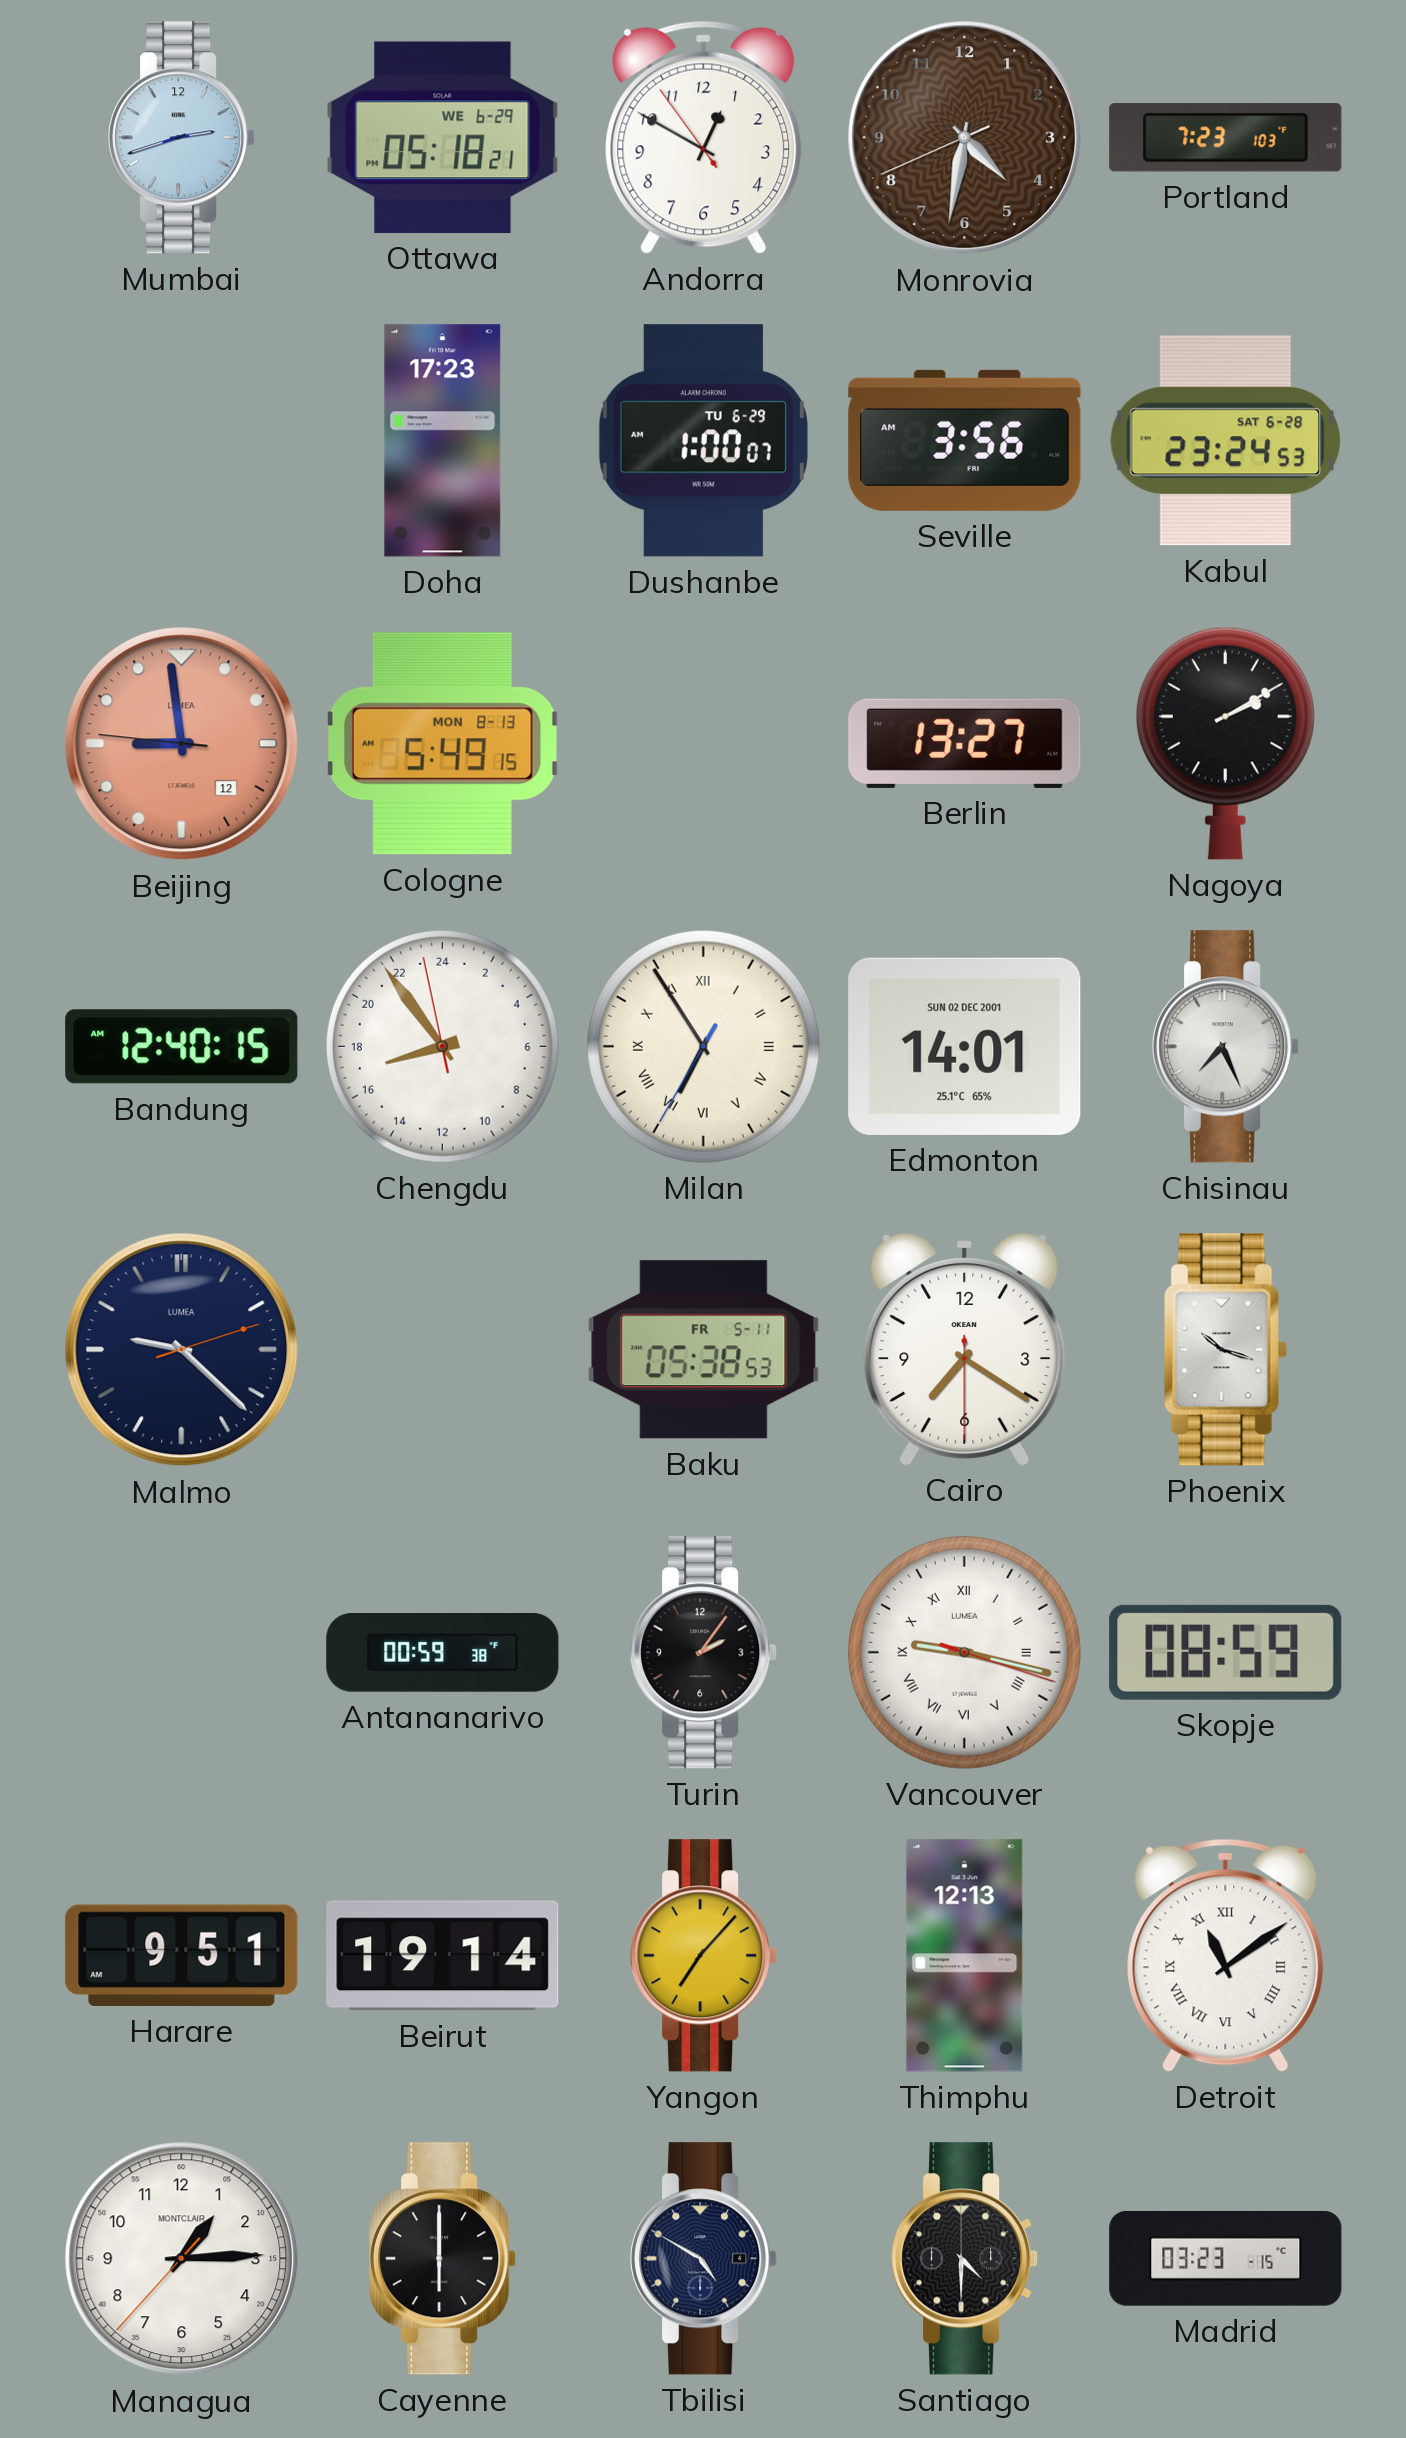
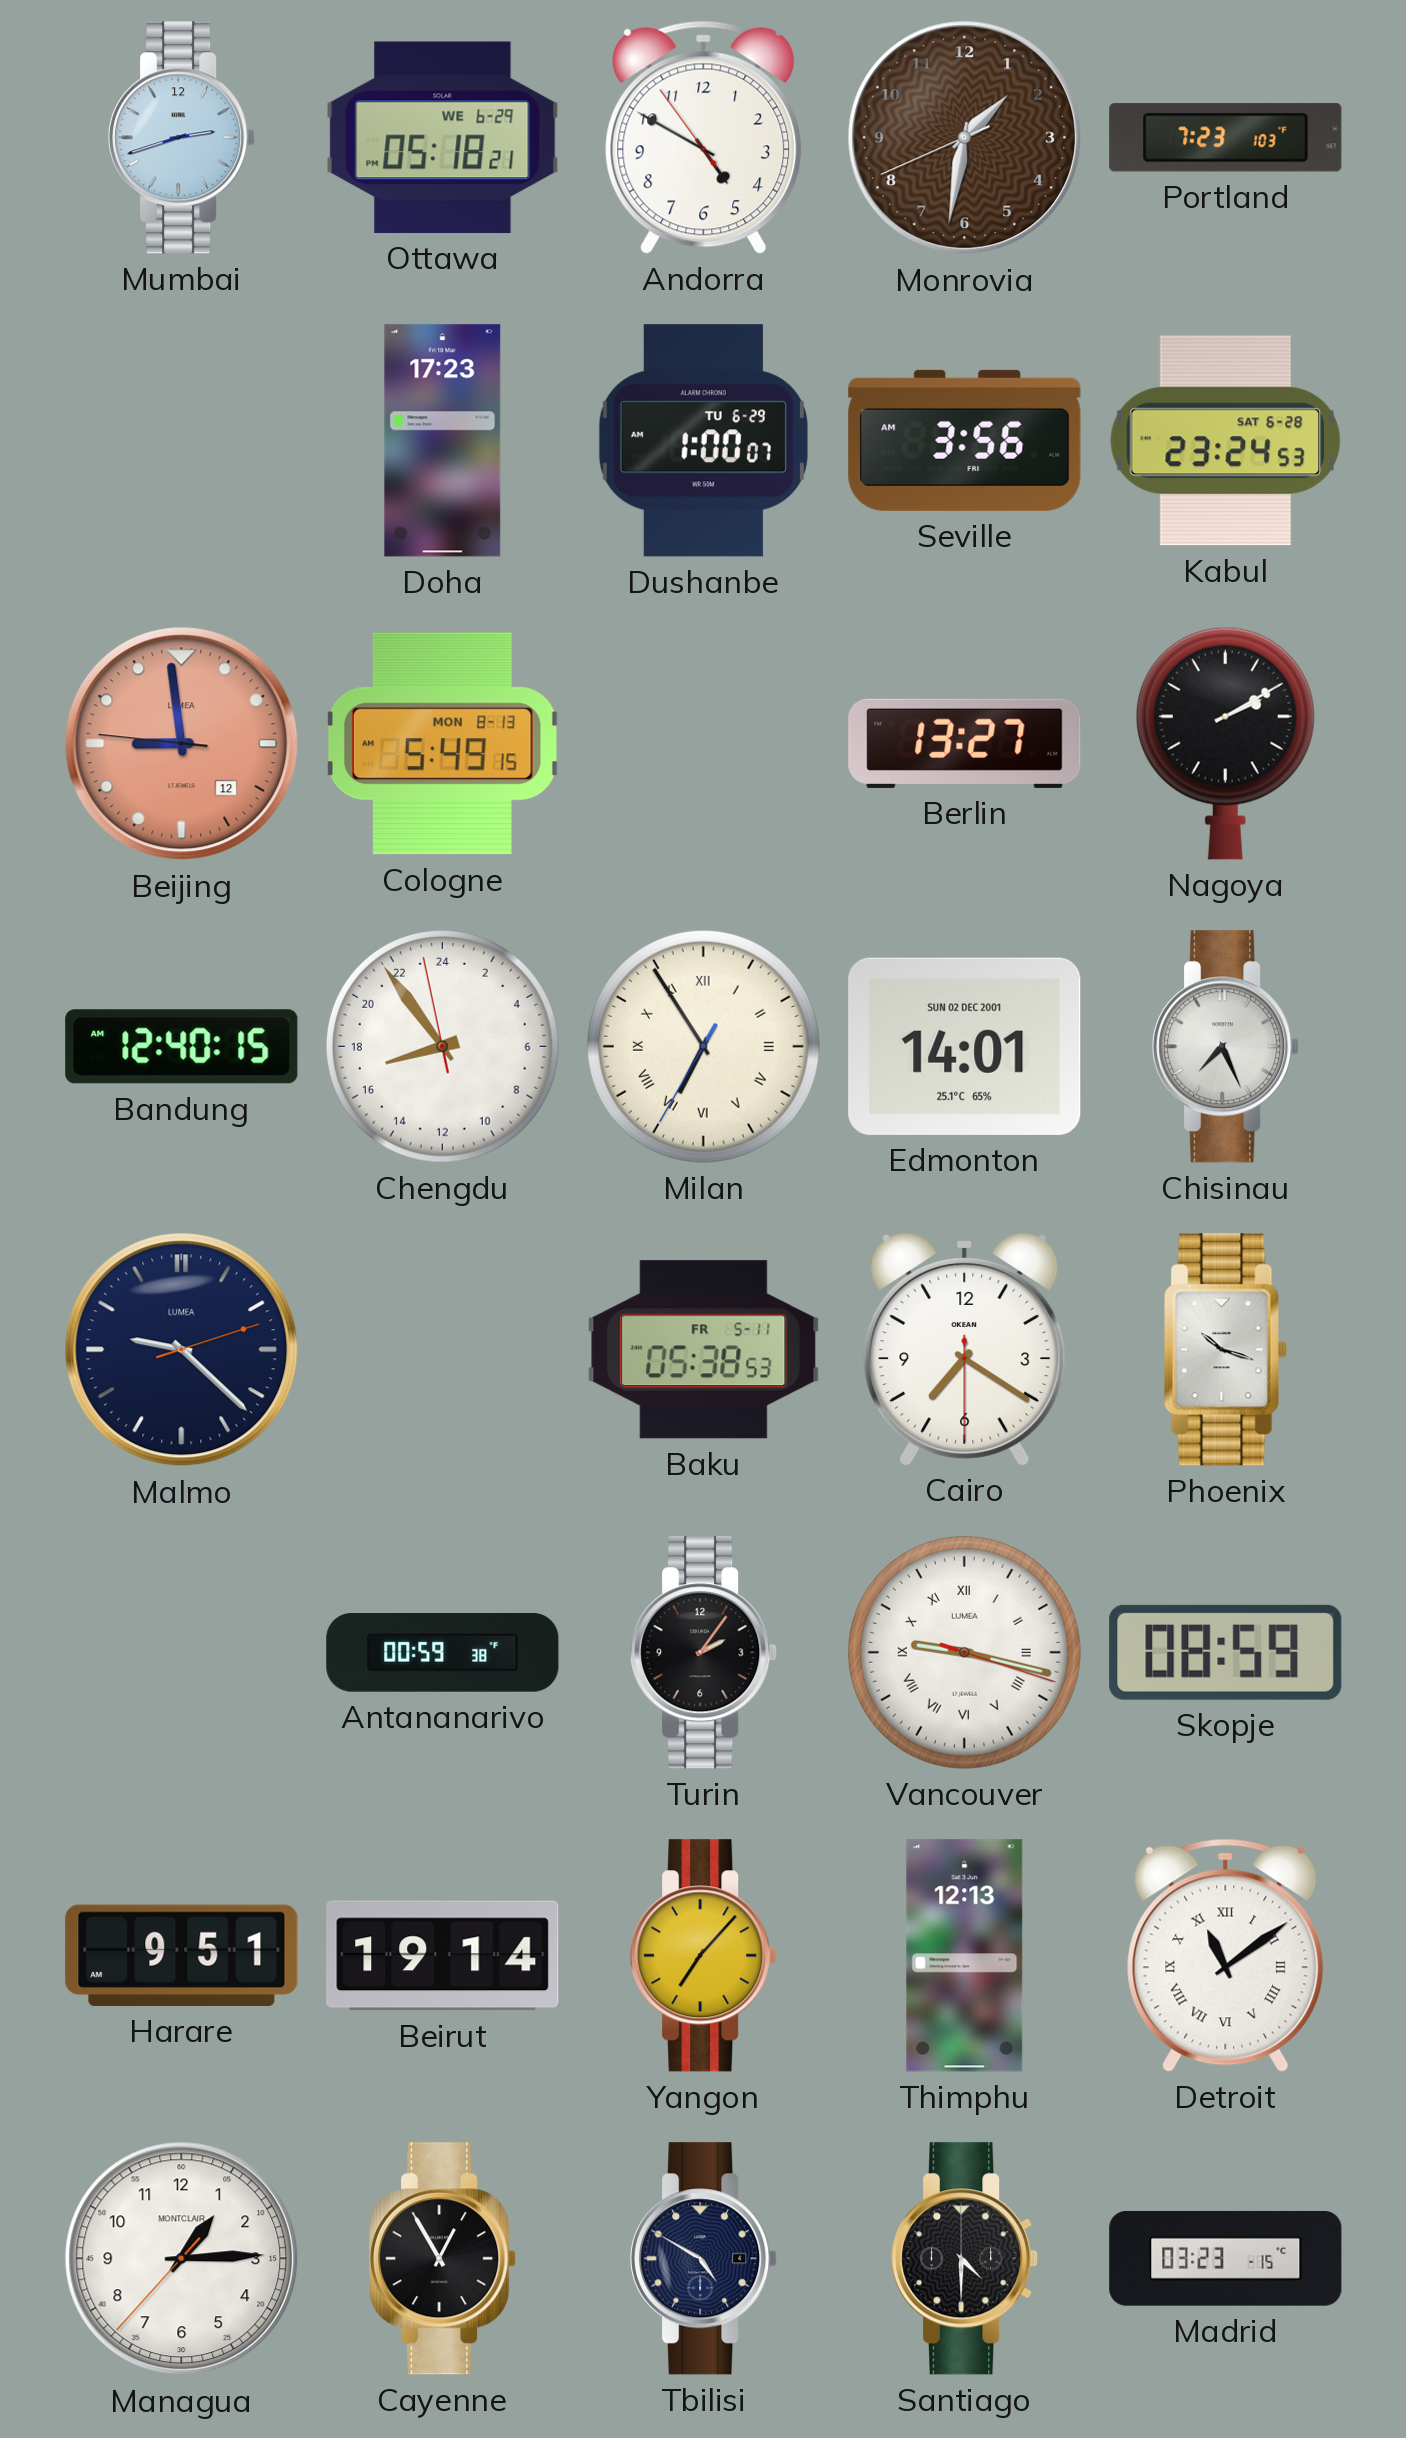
Andorra: 12:49 -> 4:49
Monrovia: 4:31 -> 1:31
Cayenne: 6:00 -> 12:55
